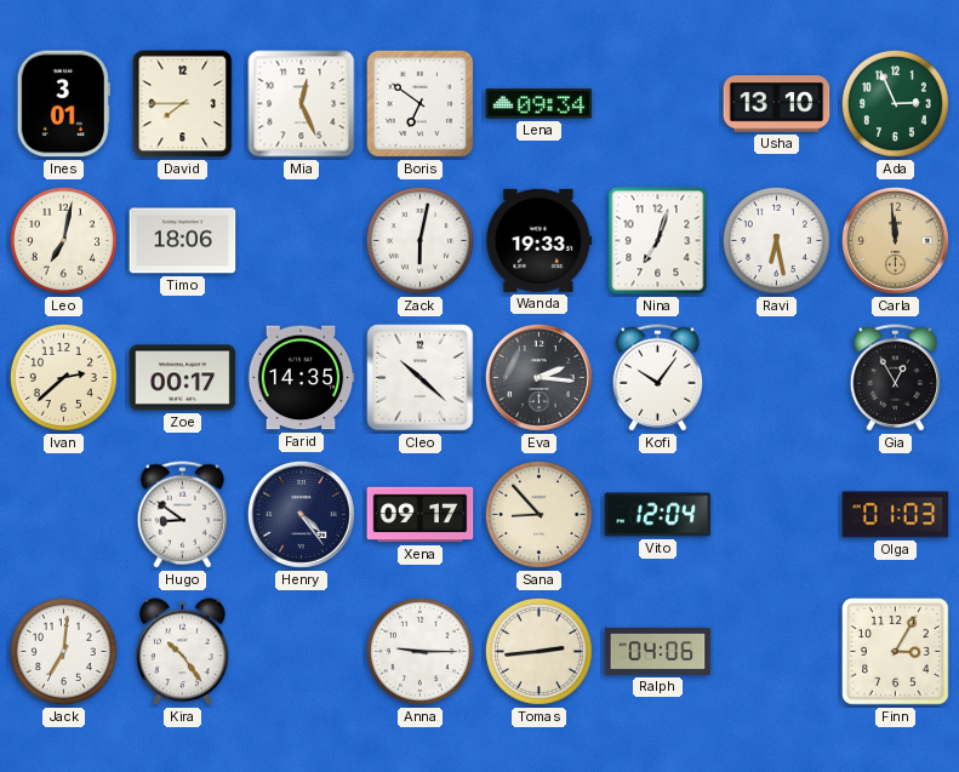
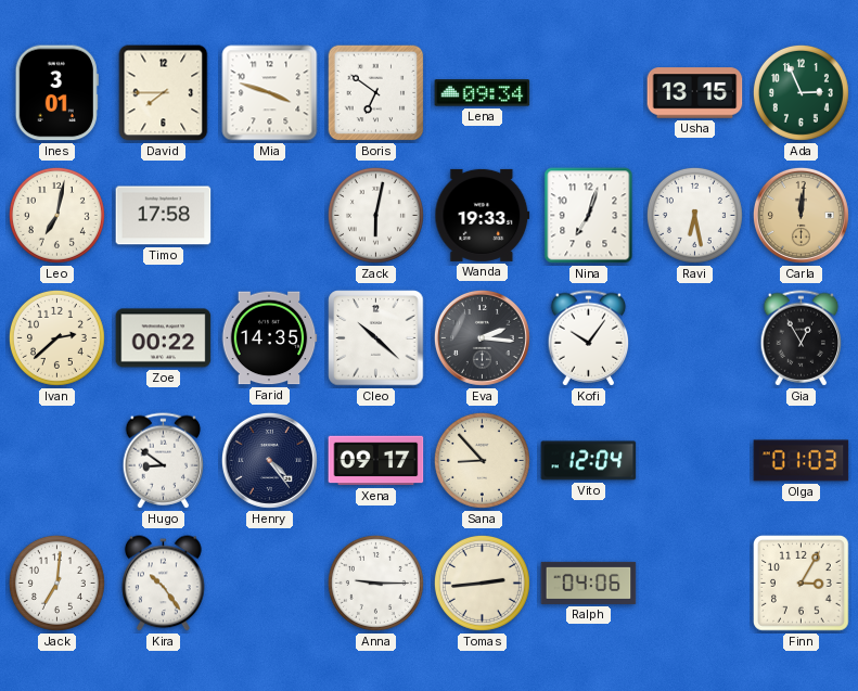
Mia: 12:26 -> 3:48
Usha: 13:10 -> 13:15
Timo: 18:06 -> 17:58
Carla: 11:59 -> 12:01
Zoe: 00:17 -> 00:22
